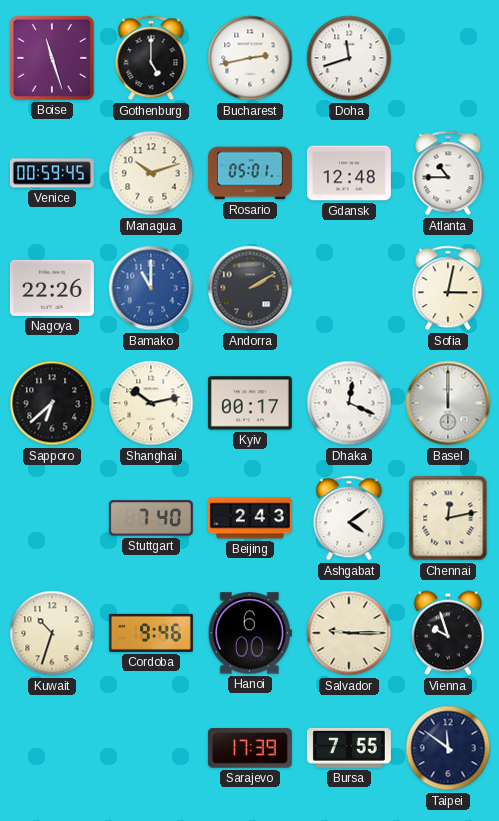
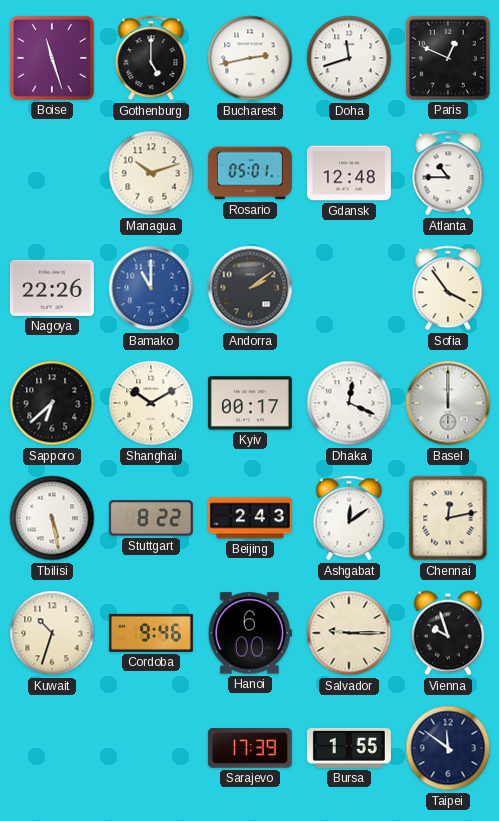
Paris: none -> 12:49
Venice: 00:59 -> none
Andorra: 2:10 -> 2:09
Sofia: 3:02 -> 3:54
Shanghai: 10:13 -> 10:10
Tbilisi: none -> 5:28
Stuttgart: 7:40 -> 8:22
Ashgabat: 4:09 -> 12:09
Bursa: 7:55 -> 1:55
